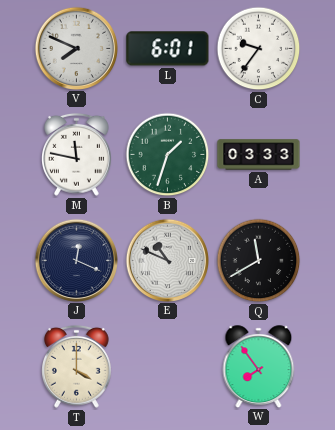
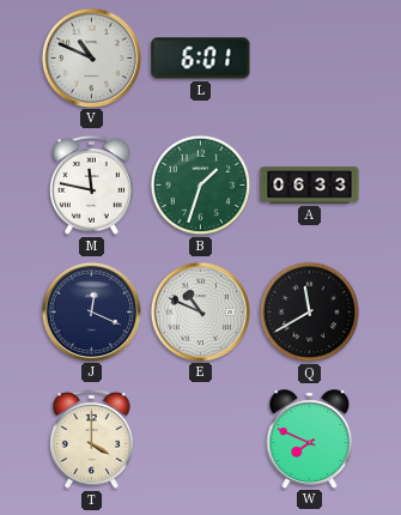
V: 7:49 -> 10:49
C: 9:36 -> none
A: 03:33 -> 06:33
W: 7:54 -> 7:49
